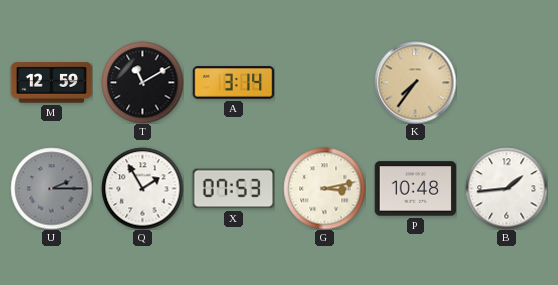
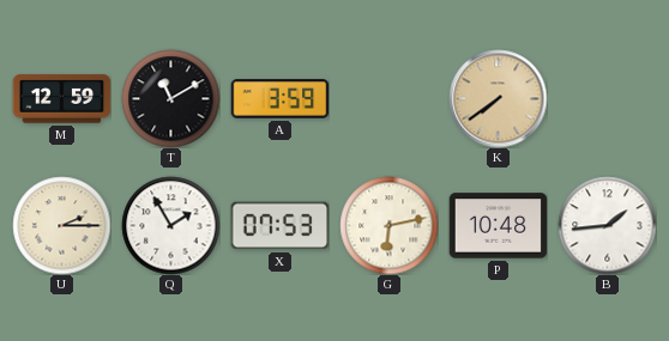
A: 3:14 -> 3:59
K: 7:36 -> 7:39
U dial: grey -> cream
G: 3:13 -> 6:13
